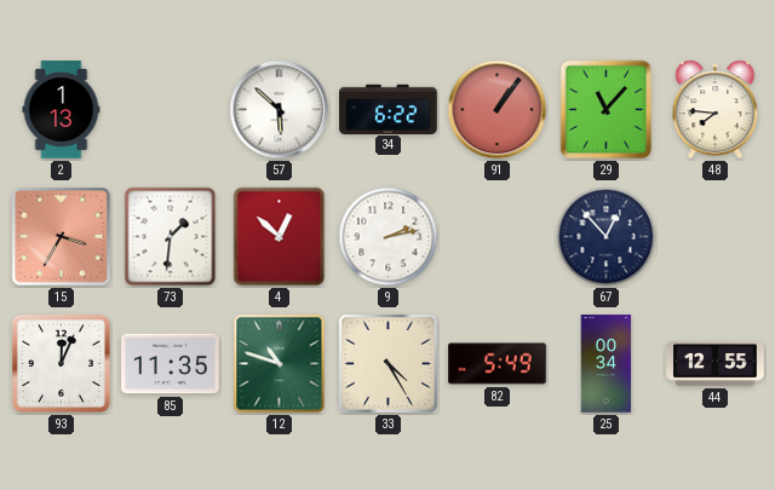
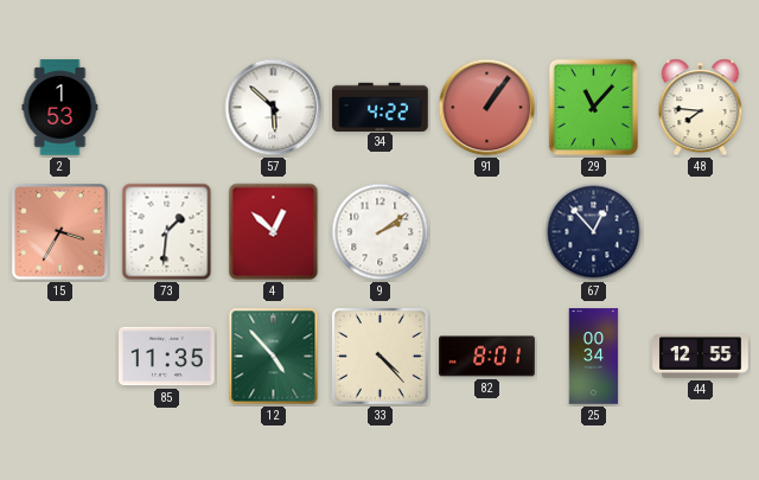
2: 1:13 -> 1:53
34: 6:22 -> 4:22
9: 2:13 -> 2:09
93: 12:04 -> none
12: 10:48 -> 4:53
33: 4:25 -> 4:23
82: 5:49 -> 8:01
